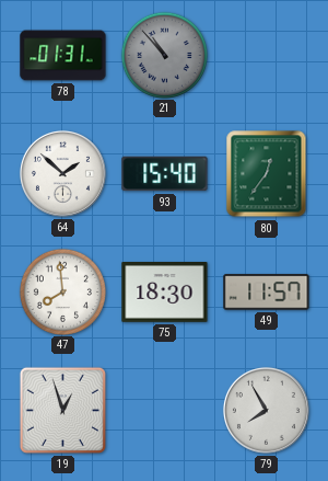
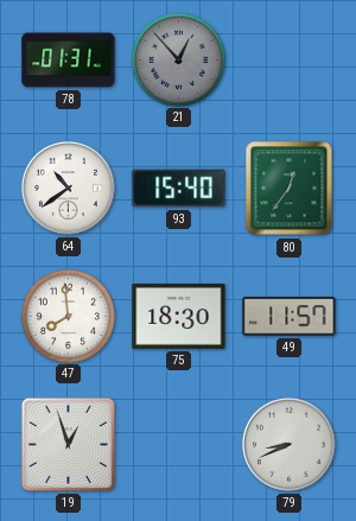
21: 10:53 -> 12:53
64: 1:52 -> 10:39
79: 7:55 -> 8:41
